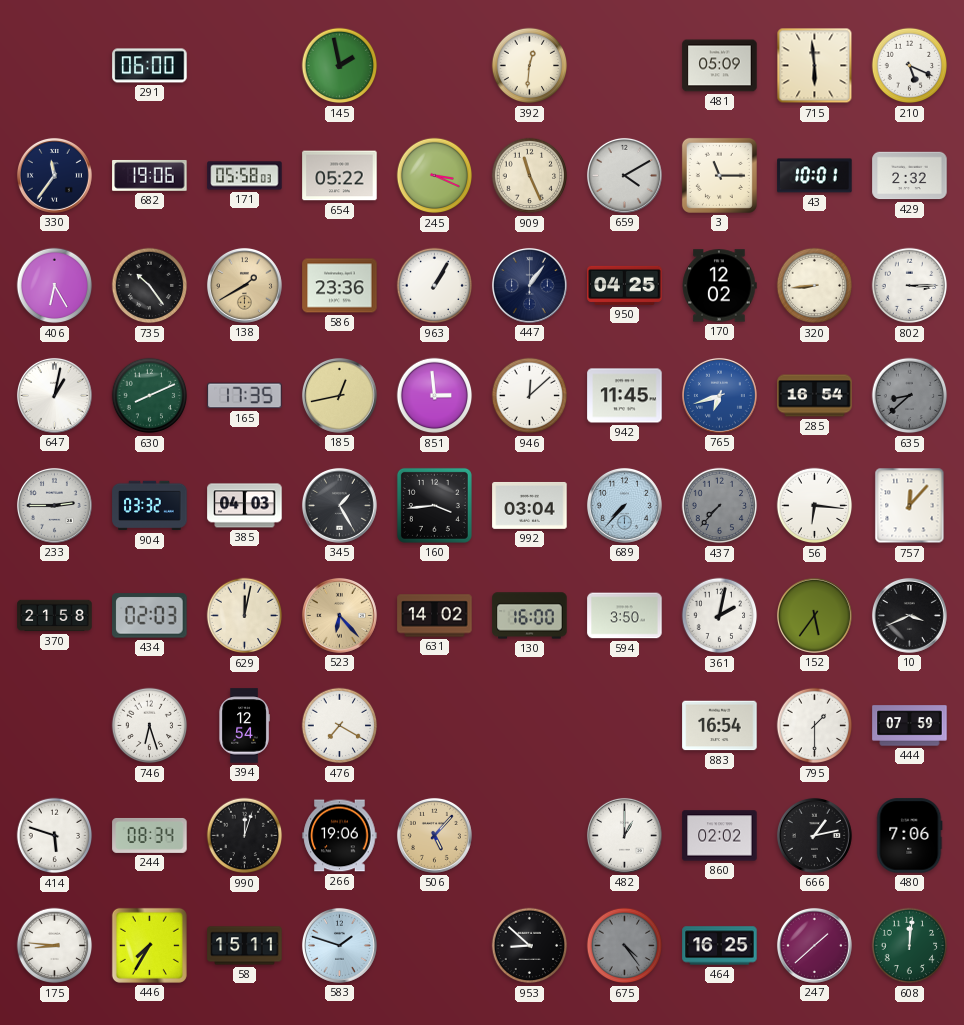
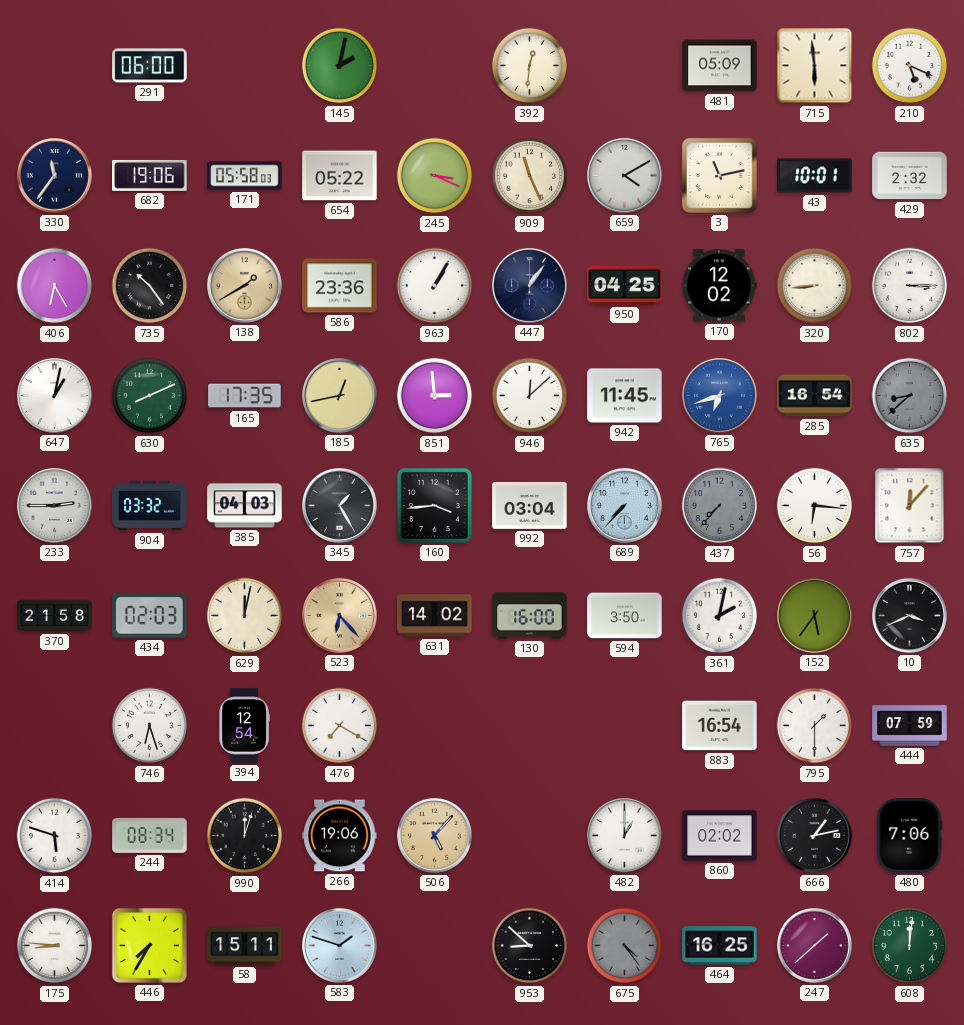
145: 1:58 -> 2:02
3: 11:15 -> 11:13
